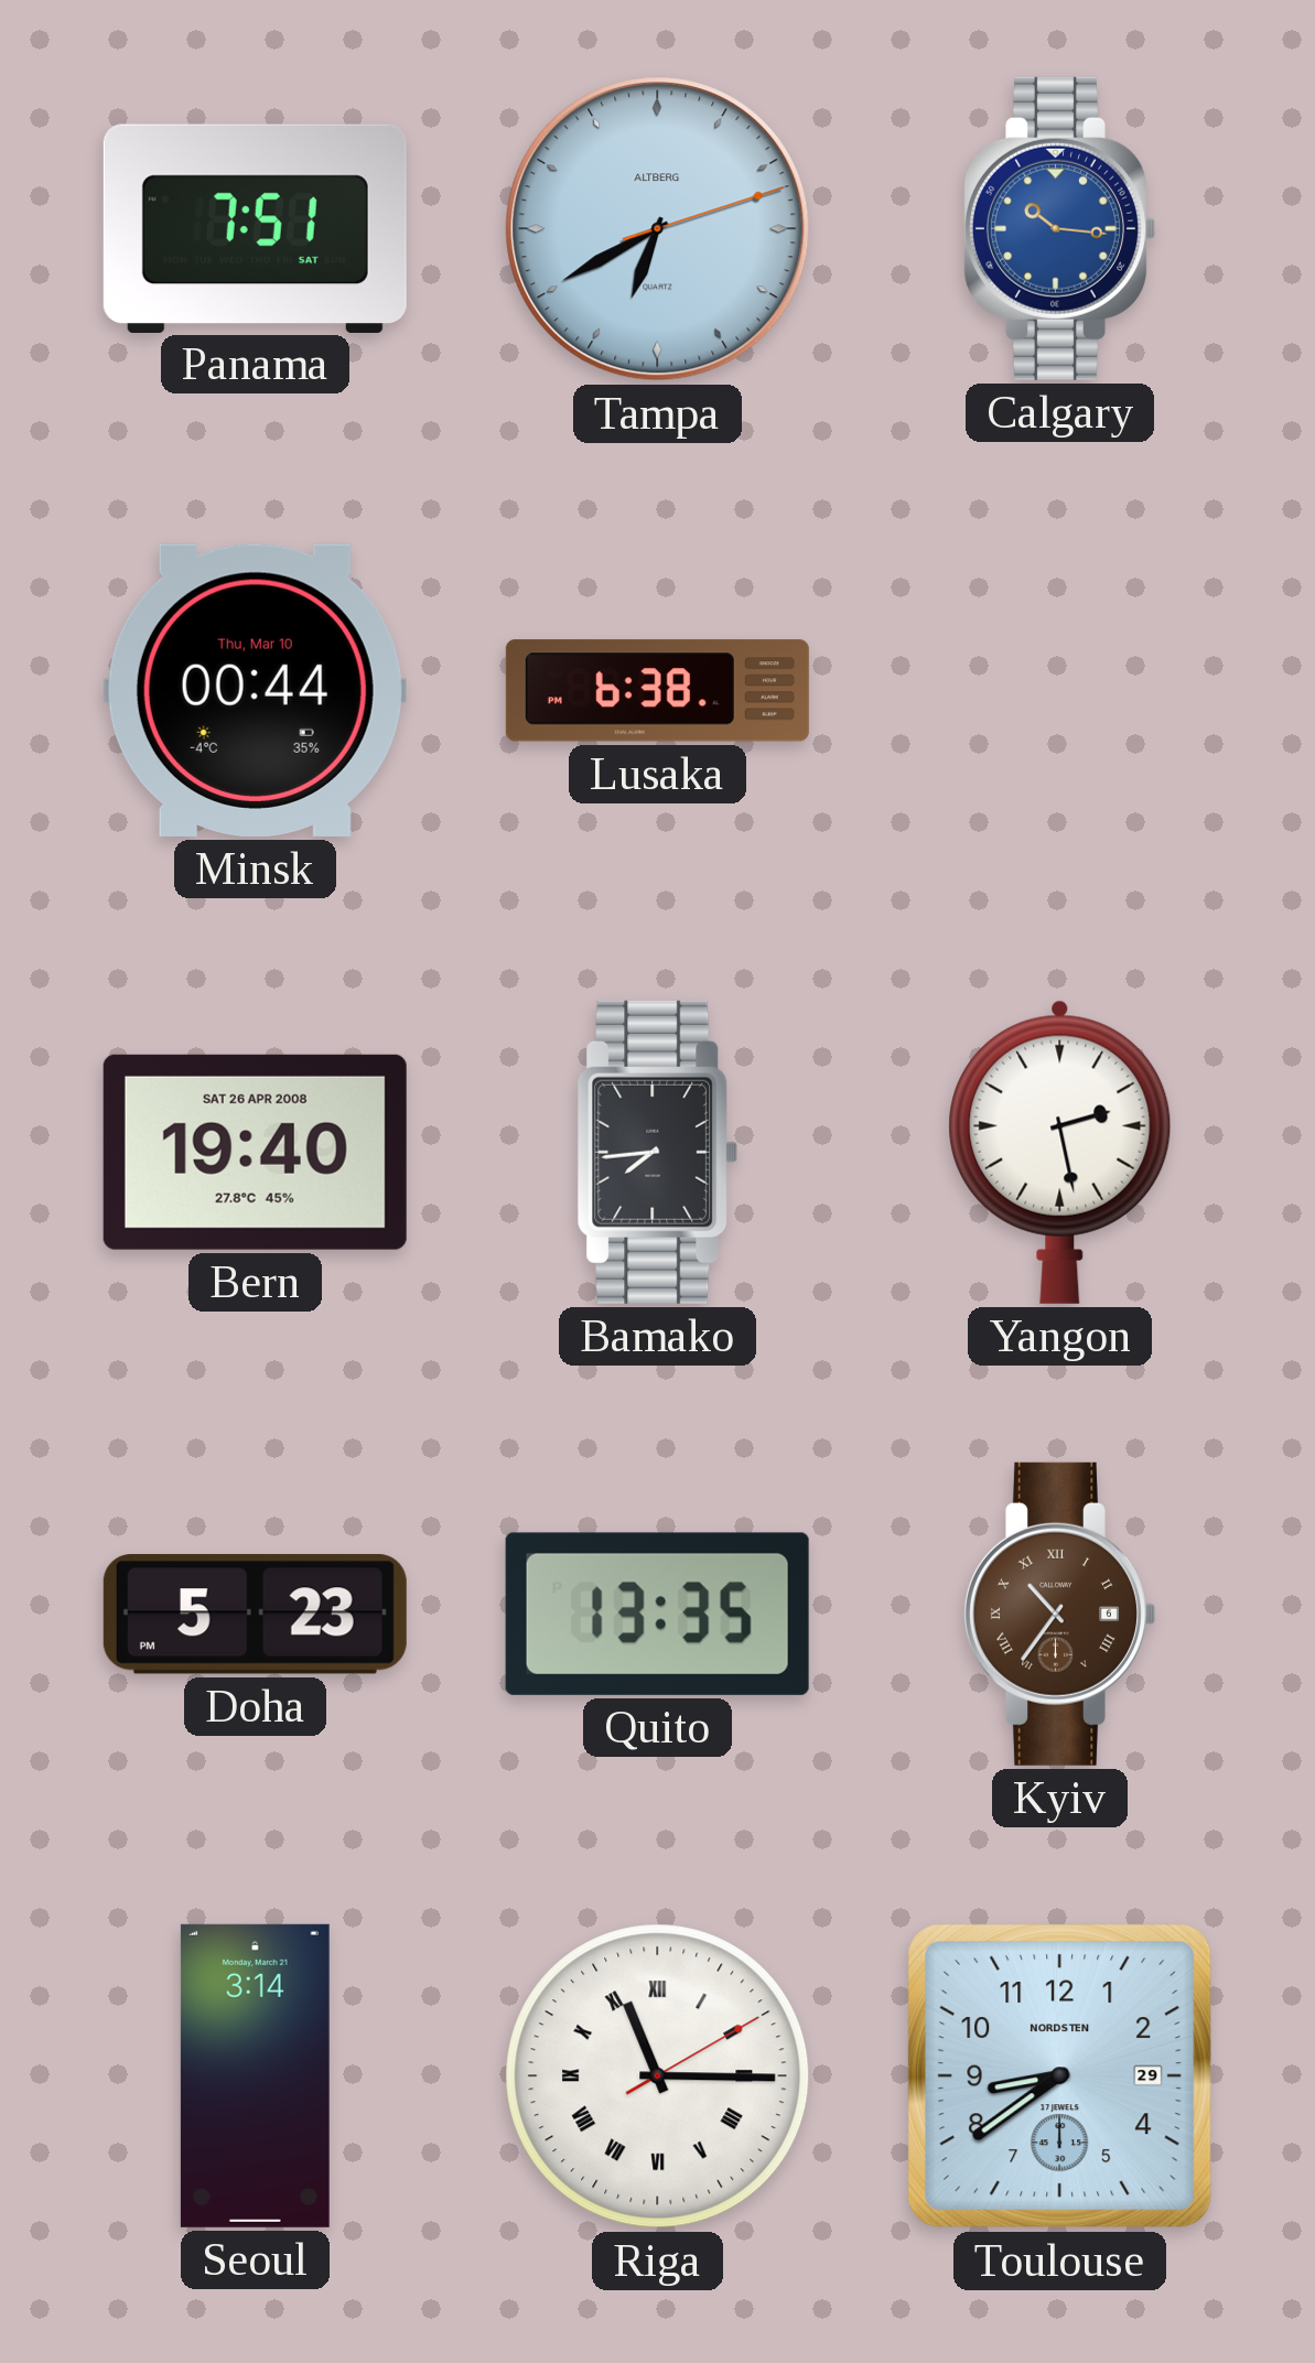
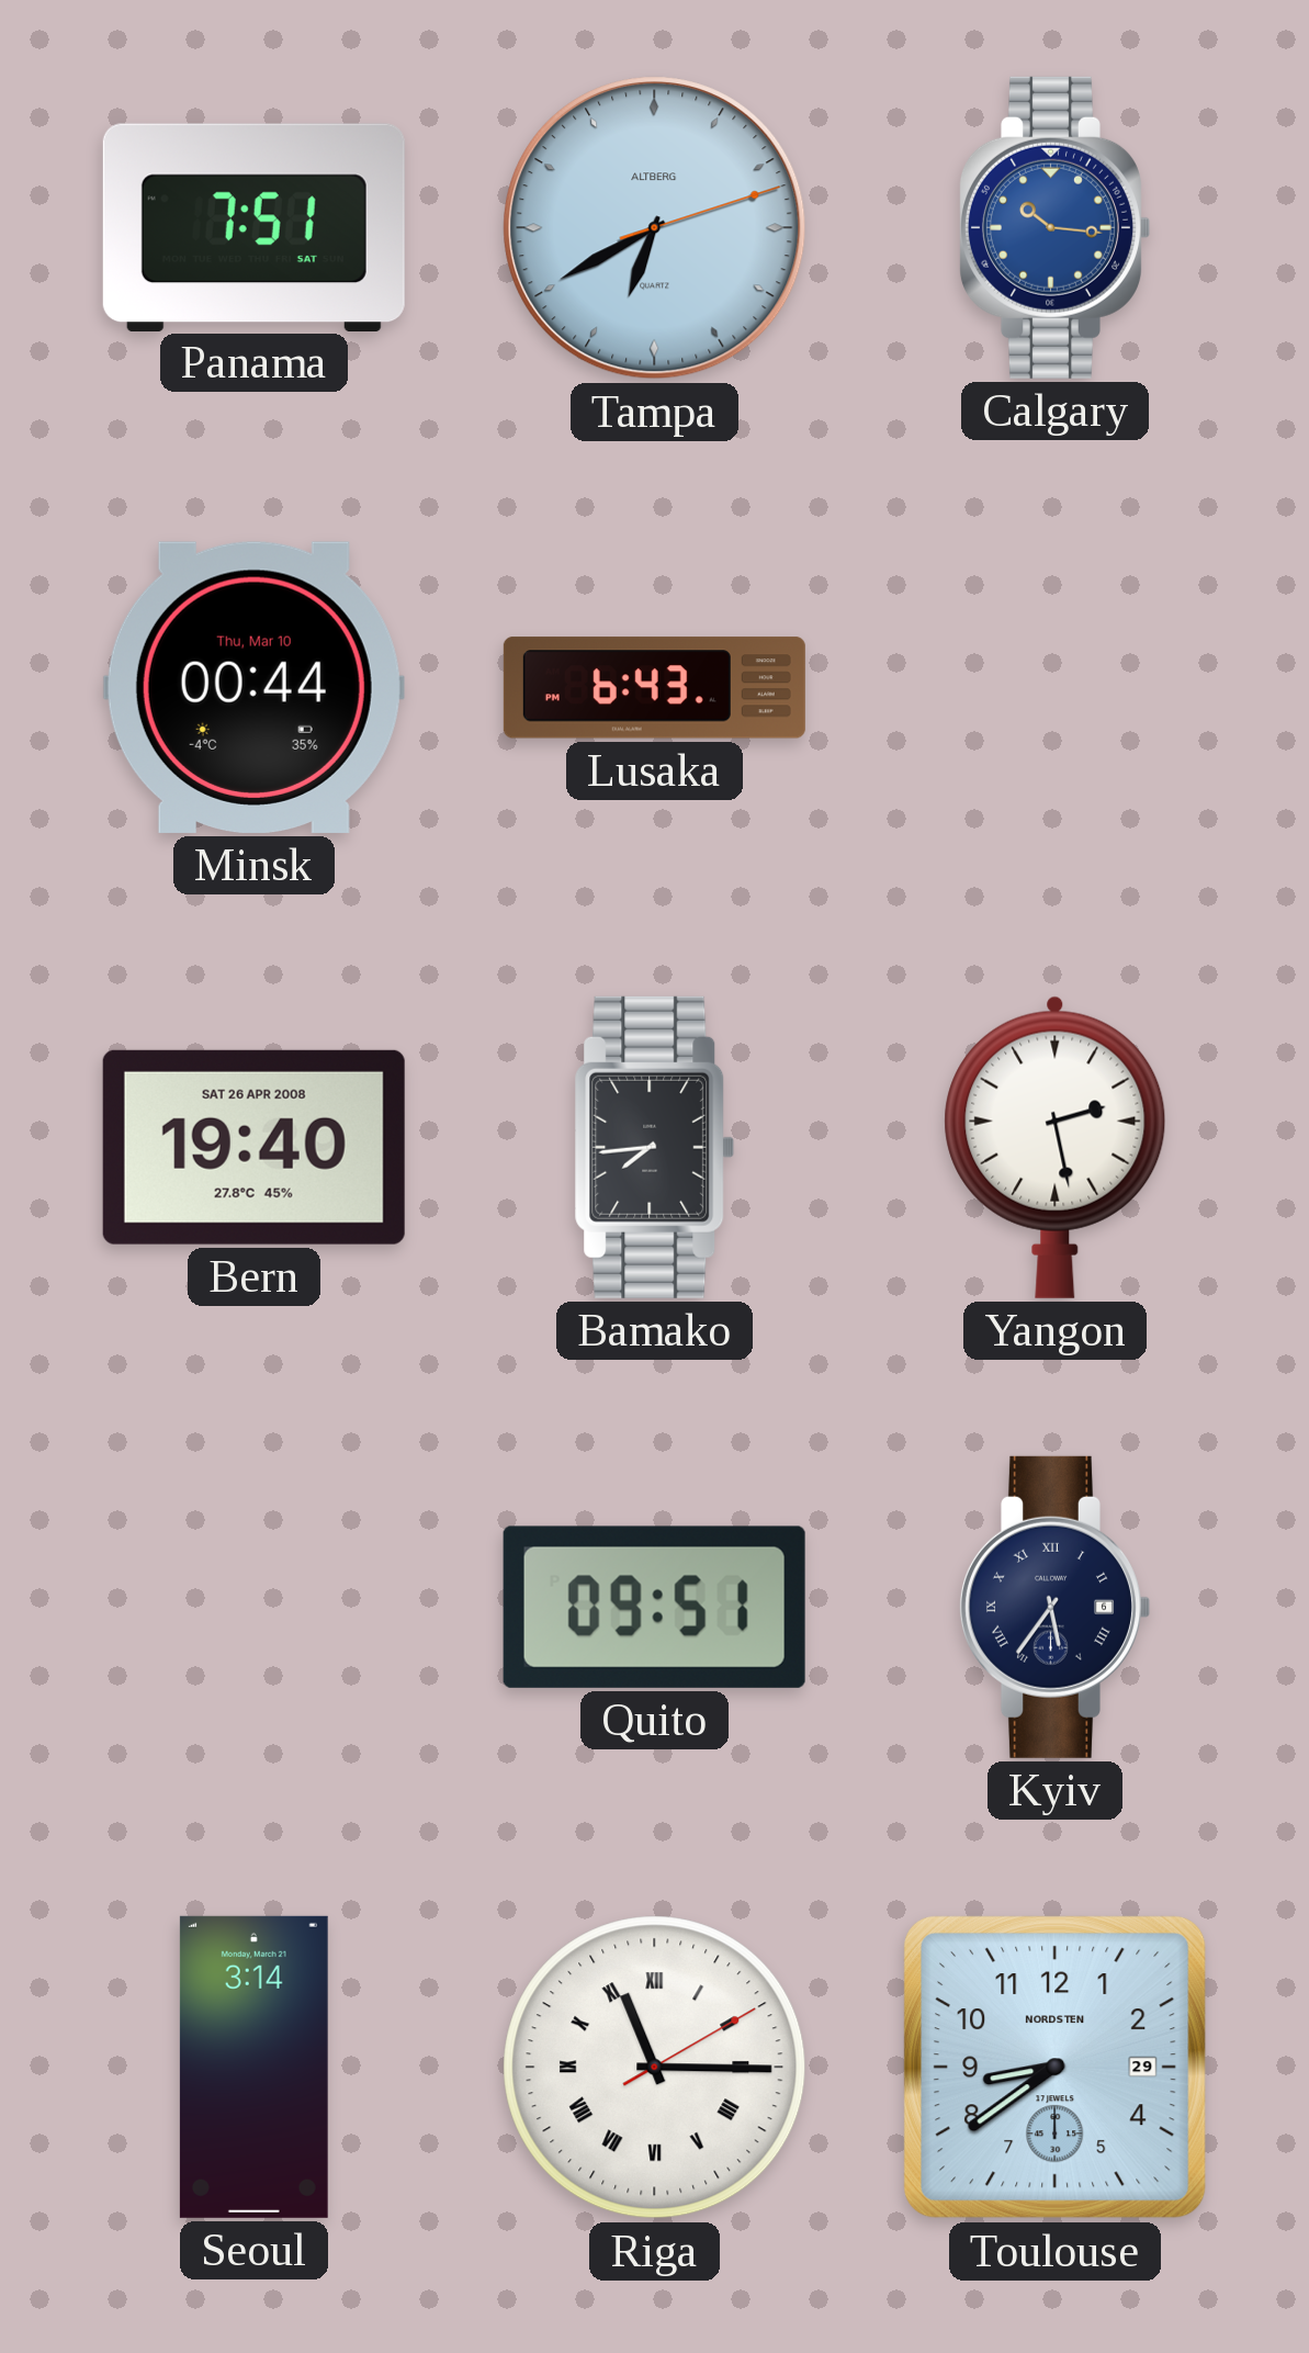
Lusaka: 6:38 -> 6:43
Doha: 5:23 -> none
Quito: 13:35 -> 09:51
Kyiv: 10:36 -> 5:36
Kyiv dial: brown -> navy
